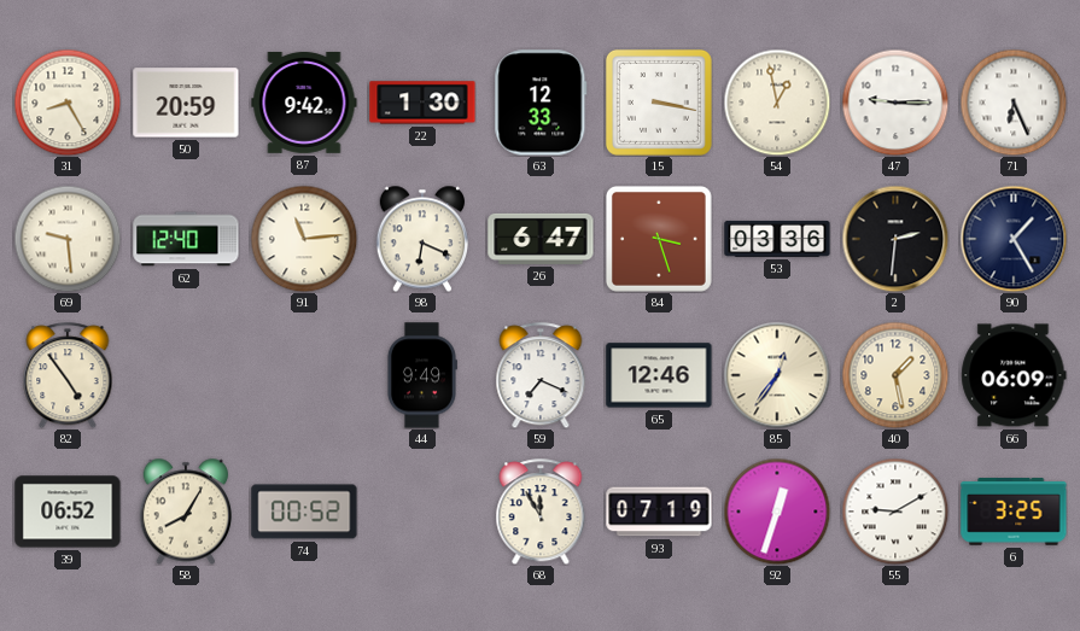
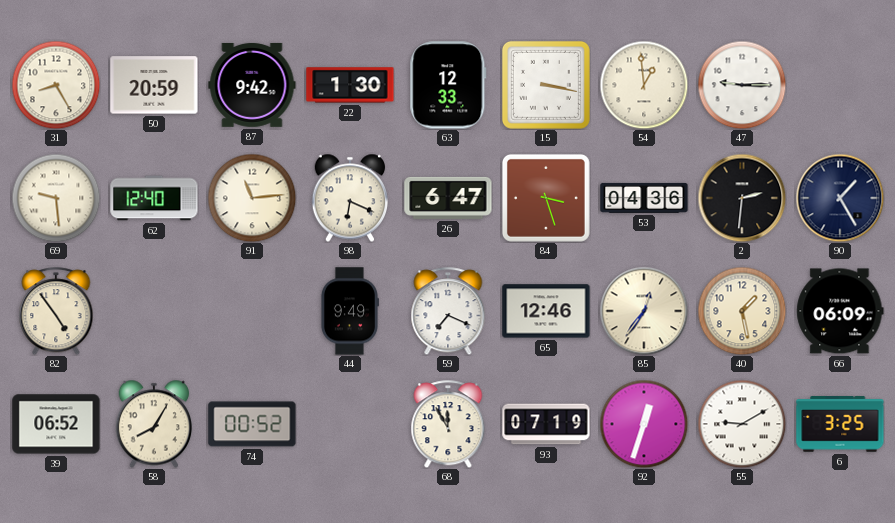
54: 12:58 -> 12:59
71: 6:26 -> none
53: 03:36 -> 04:36
